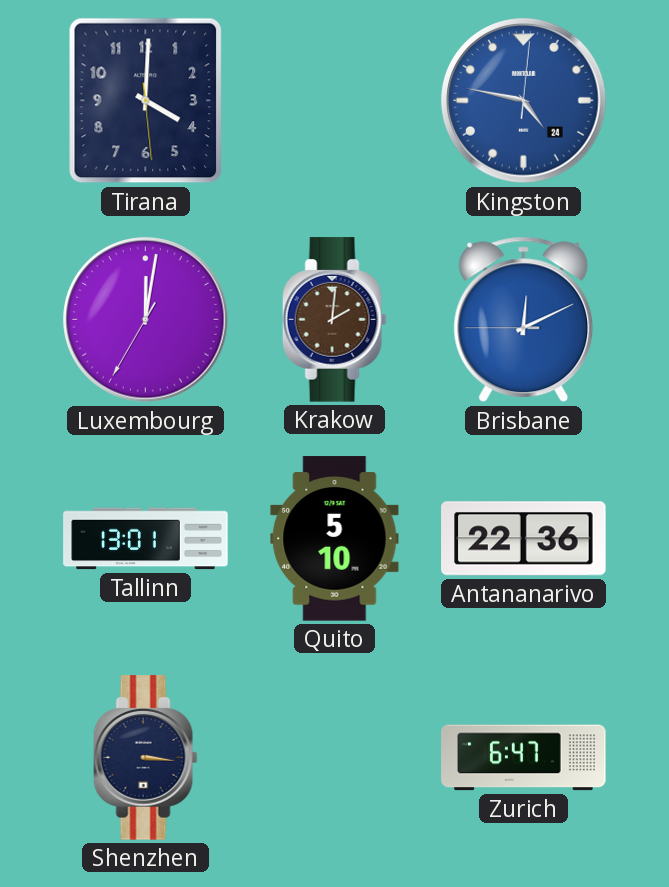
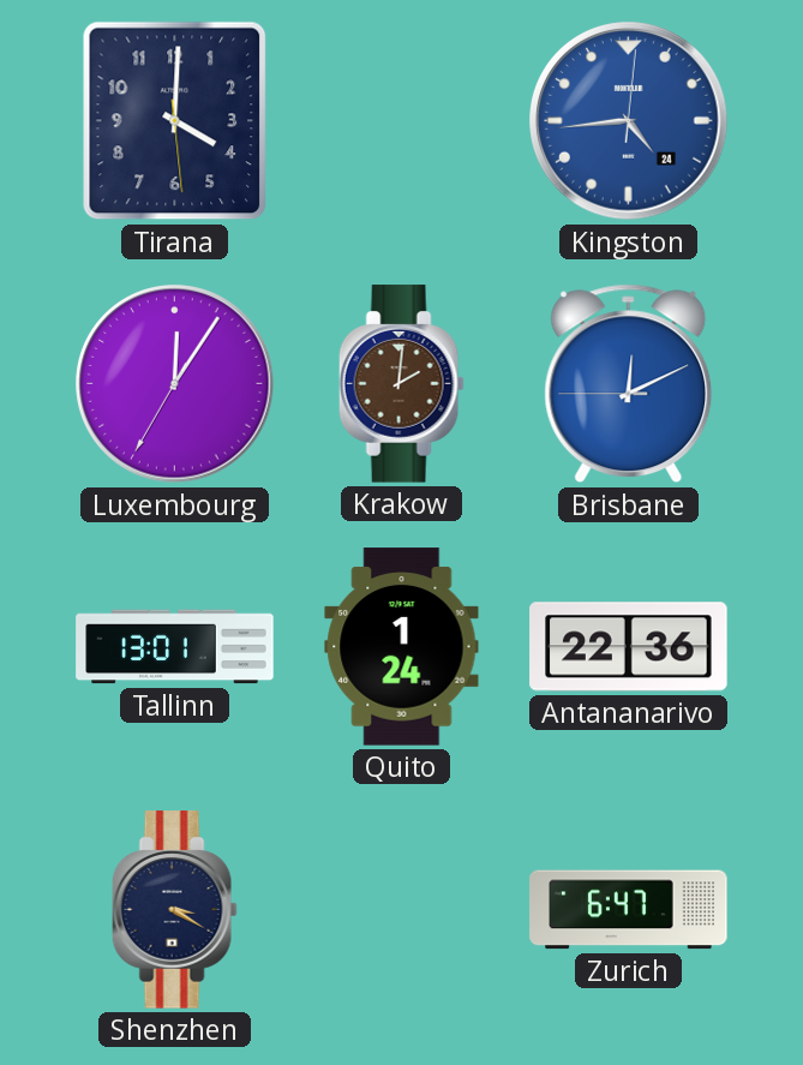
Kingston: 4:47 -> 4:44
Luxembourg: 12:01 -> 12:05
Quito: 5:10 -> 1:24
Shenzhen: 3:16 -> 3:20
